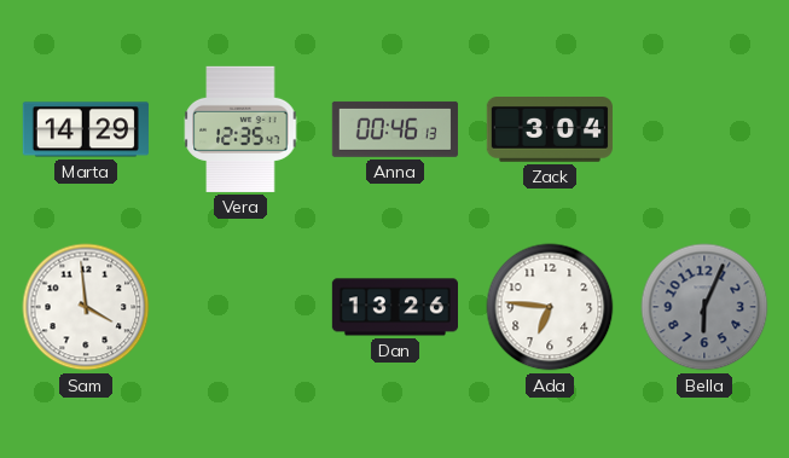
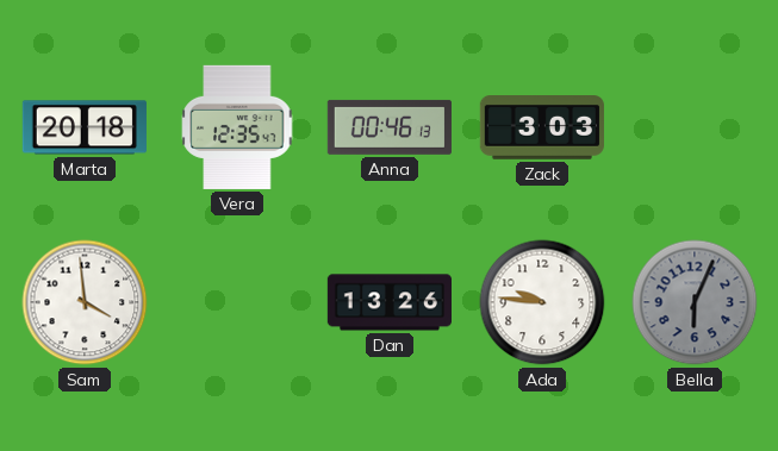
Marta: 14:29 -> 20:18
Zack: 3:04 -> 3:03
Ada: 6:46 -> 9:46
